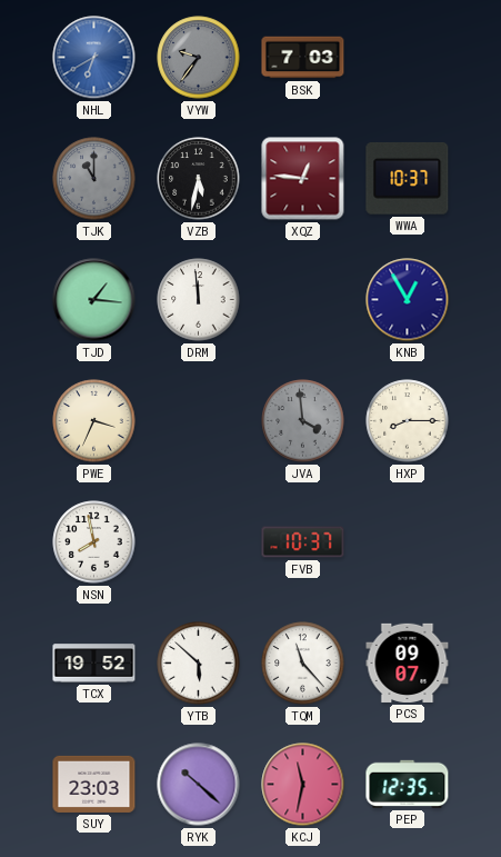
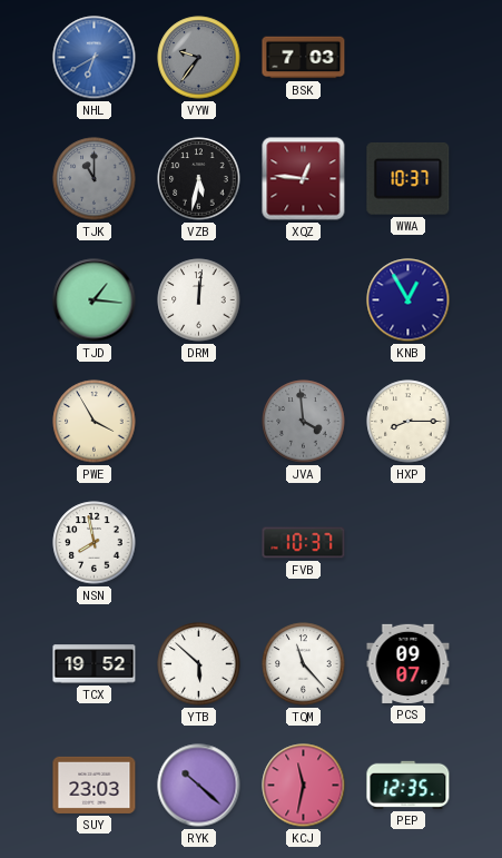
DRM: 11:59 -> 12:01
PWE: 3:34 -> 3:55
